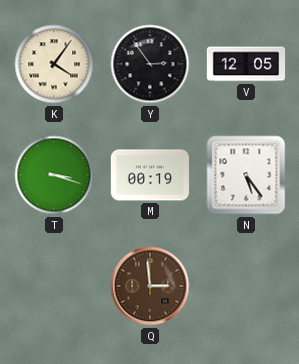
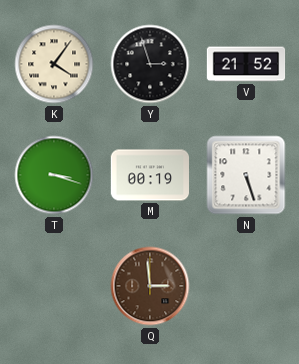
Y: 2:54 -> 2:57
V: 12:05 -> 21:52
N: 5:24 -> 5:27
